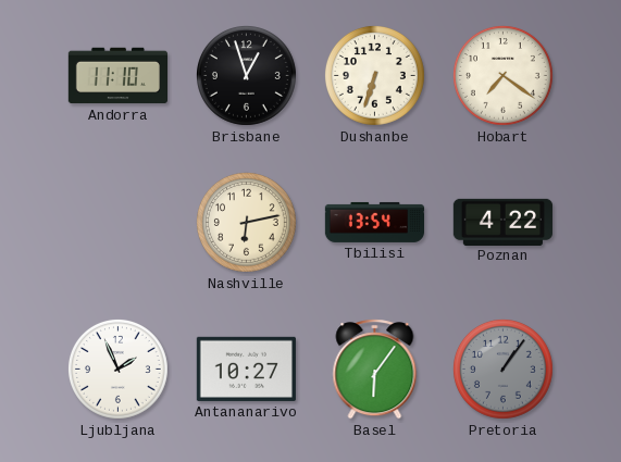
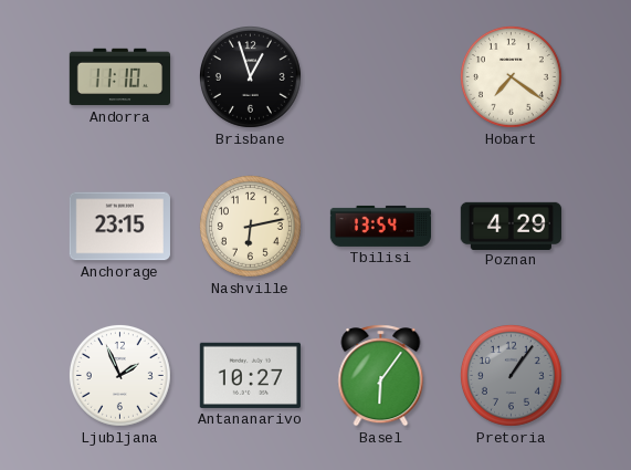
Dushanbe: 6:33 -> none
Anchorage: none -> 23:15
Poznan: 4:22 -> 4:29
